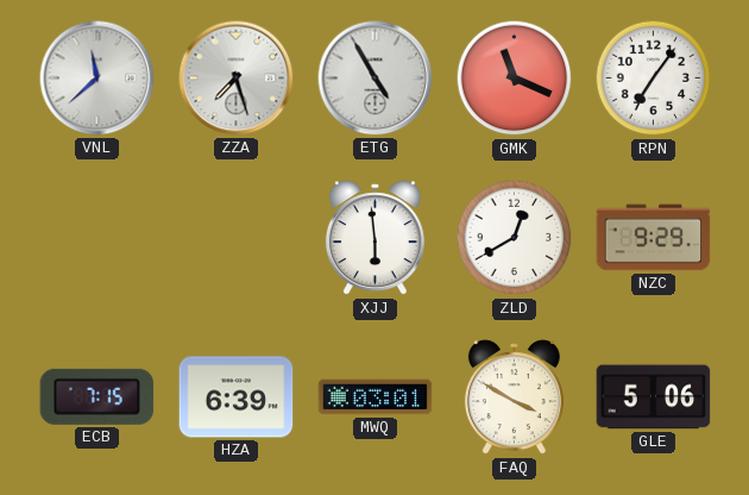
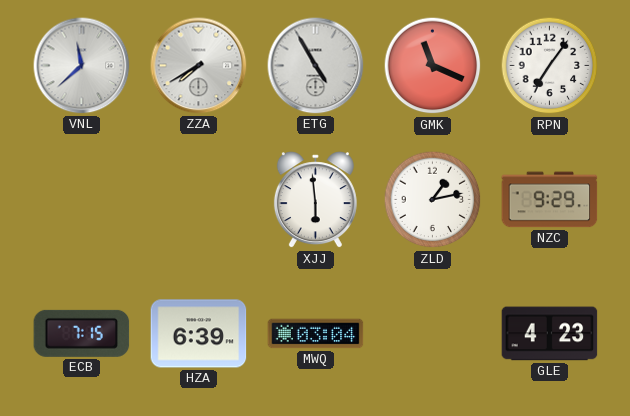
ZZA: 7:27 -> 7:40
ZLD: 12:40 -> 1:13
MWQ: 03:01 -> 03:04
FAQ: 3:50 -> none
GLE: 5:06 -> 4:23
